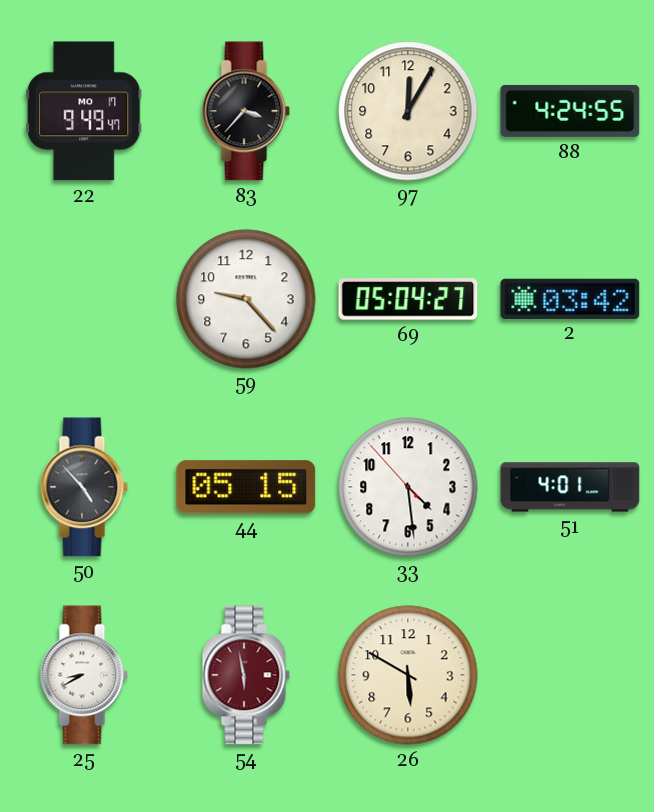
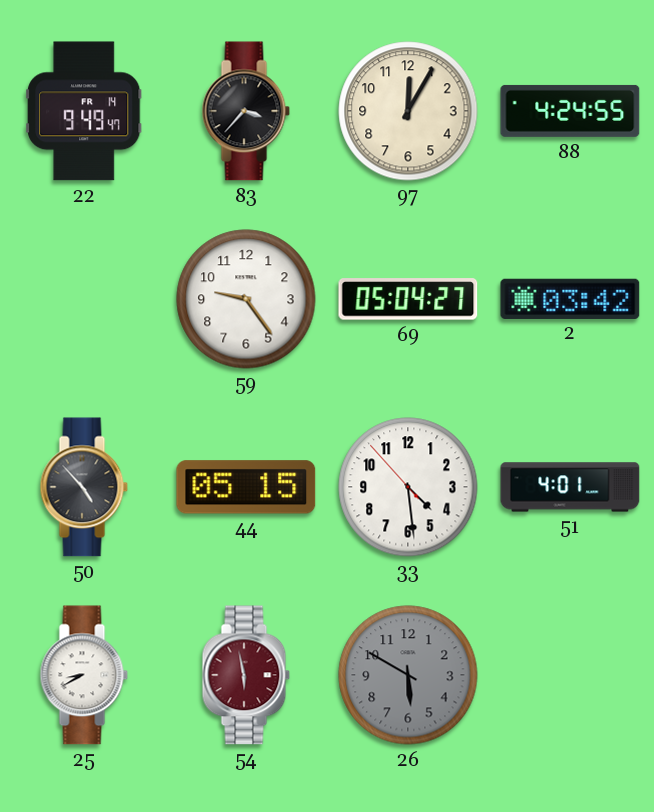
22 date: MO 17 -> FR 14
59: 9:23 -> 9:24
26 dial: cream -> grey
